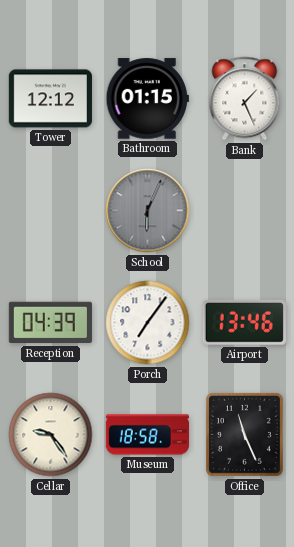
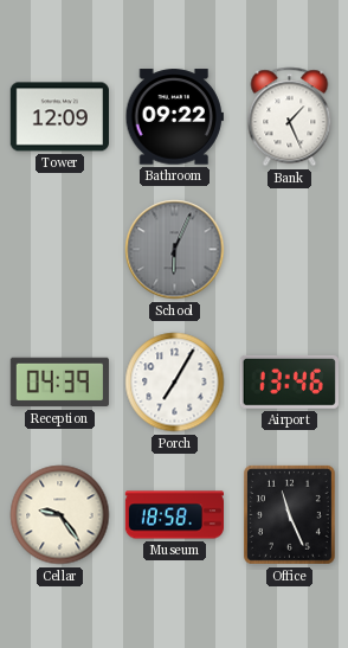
Tower: 12:12 -> 12:09
Bathroom: 01:15 -> 09:22
Porch: 7:06 -> 7:05
